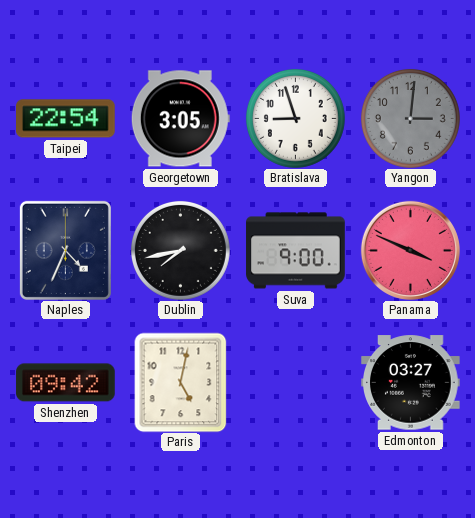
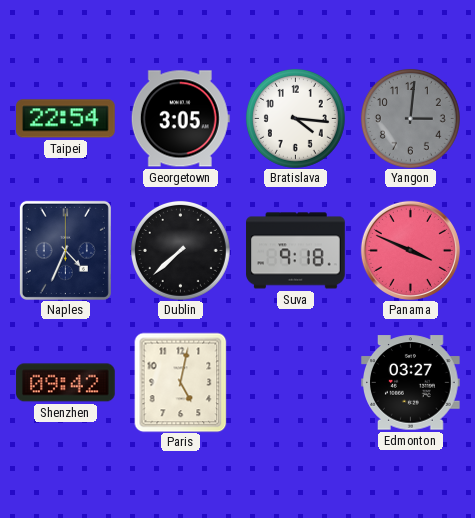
Bratislava: 8:57 -> 4:16
Dublin: 7:43 -> 7:38
Suva: 9:00 -> 9:18
